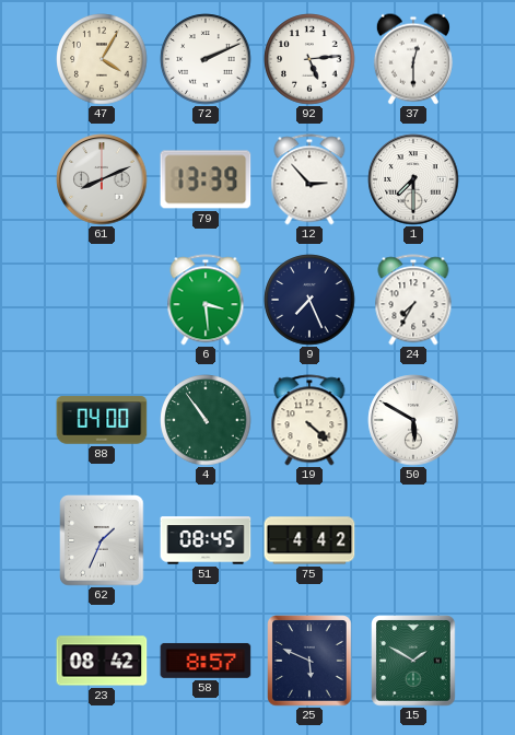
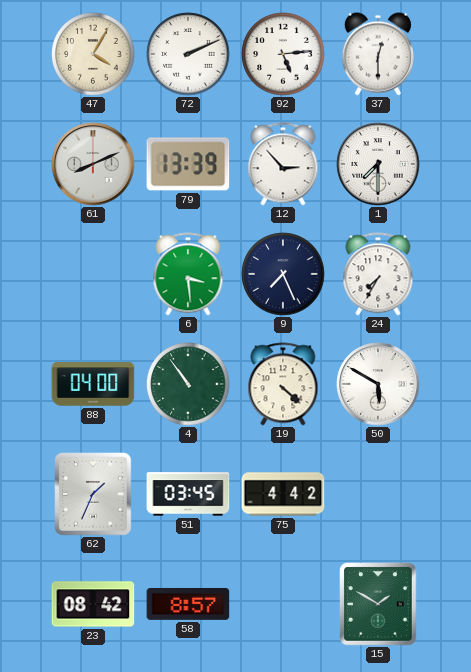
51: 08:45 -> 03:45
25: 5:49 -> none
